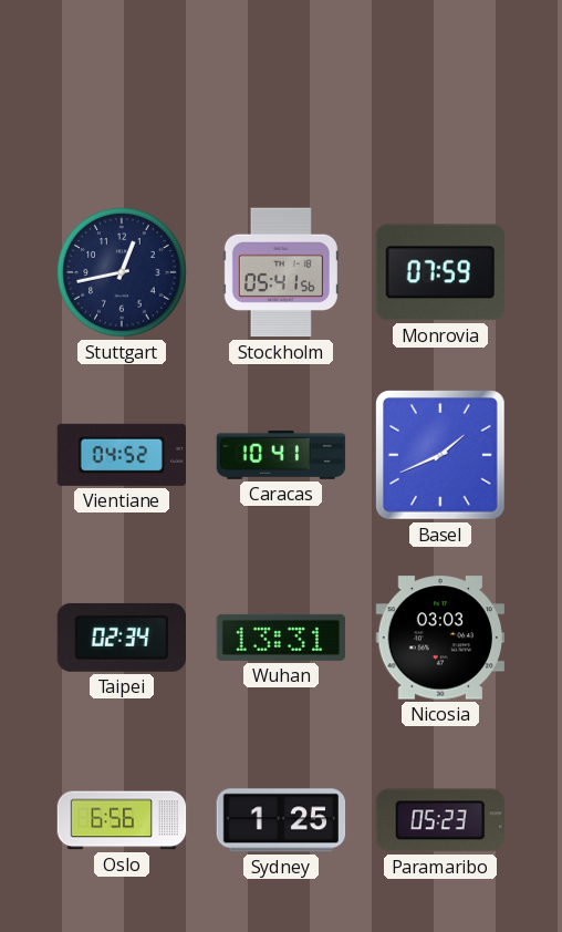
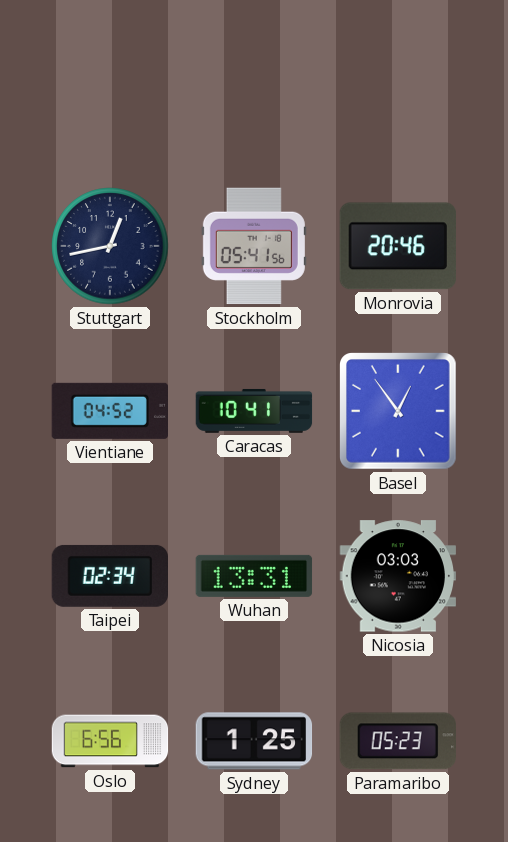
Monrovia: 07:59 -> 20:46
Basel: 1:41 -> 12:54
